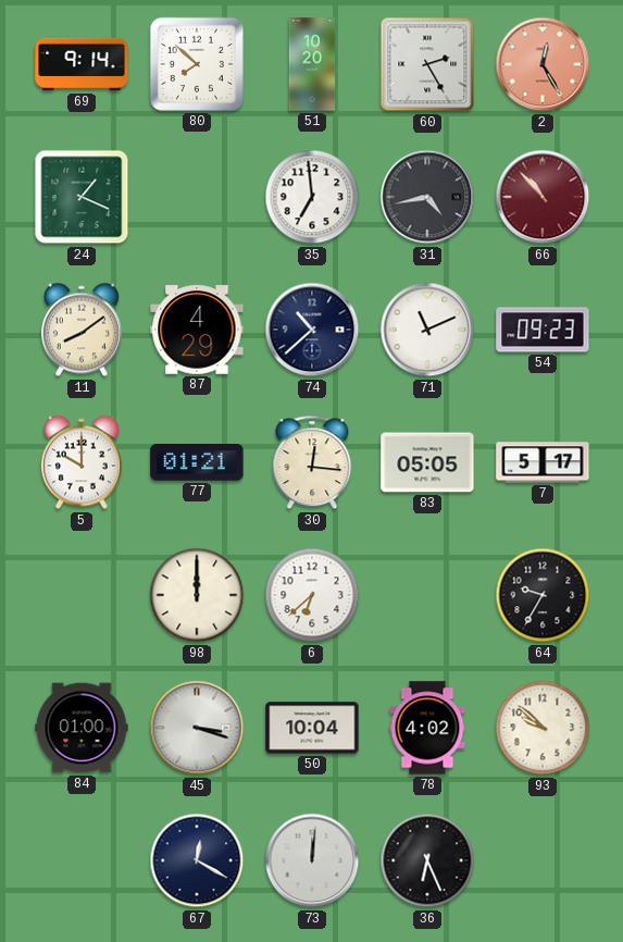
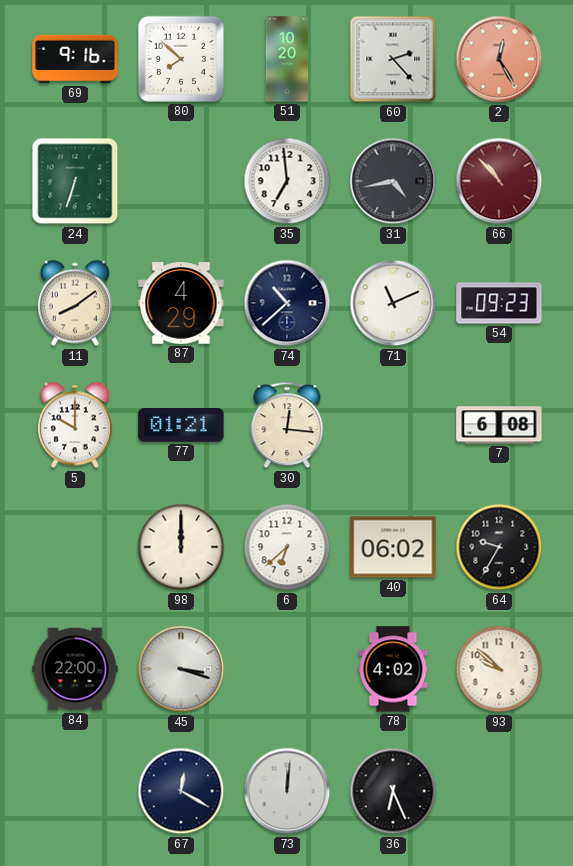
69: 9:14 -> 9:16
60: 2:25 -> 2:23
24: 1:19 -> 6:33
83: 05:05 -> none
7: 5:17 -> 6:08
40: none -> 06:02
84: 01:00 -> 22:00
50: 10:04 -> none
